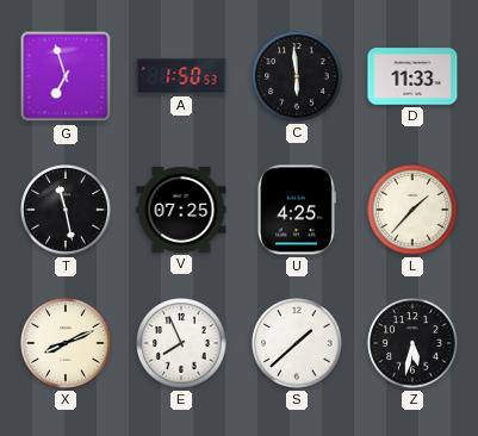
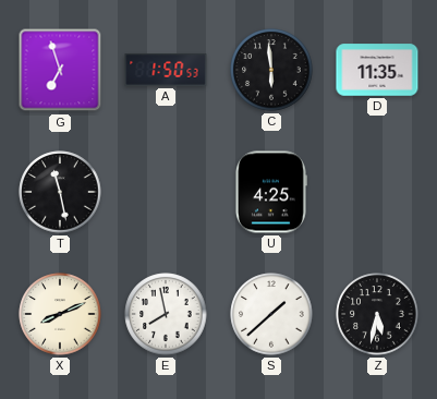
D: 11:33 -> 11:35
V: 07:25 -> none
L: 1:37 -> none
E: 7:56 -> 7:58
